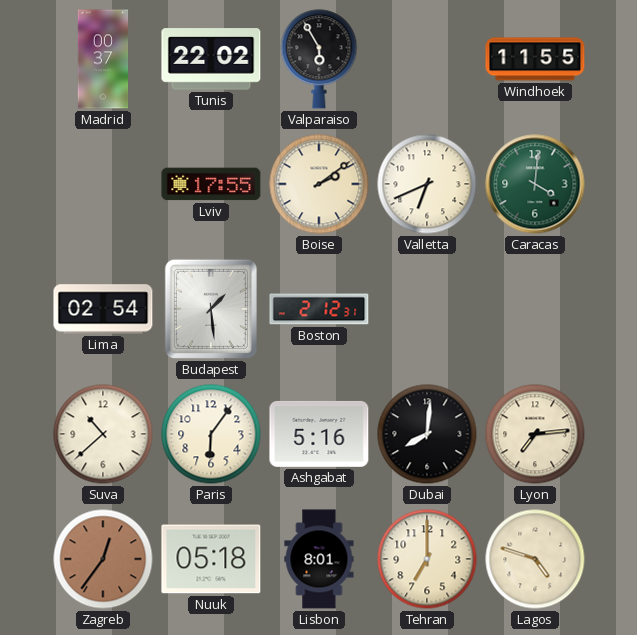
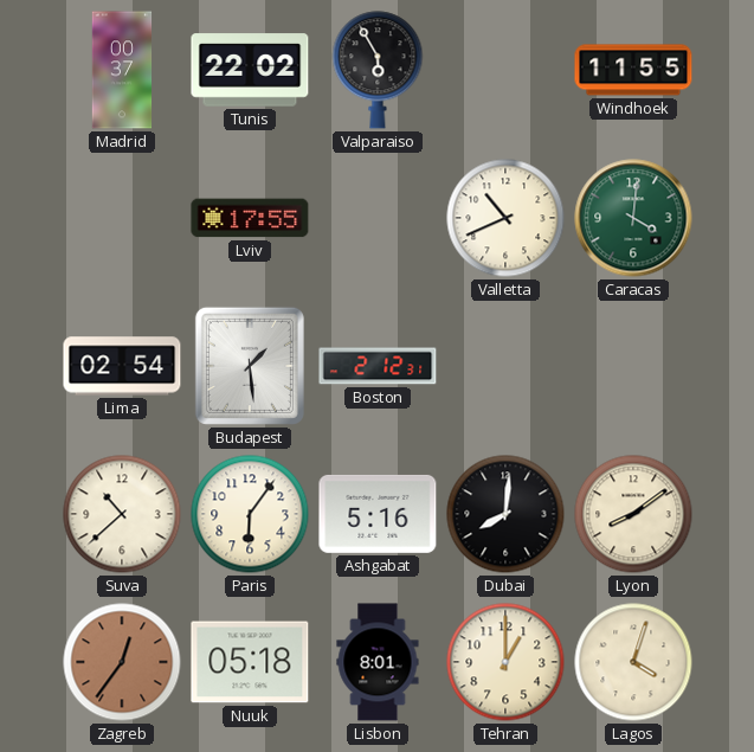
Boise: 2:09 -> none
Valletta: 6:41 -> 10:41
Lyon: 7:14 -> 8:09
Tehran: 7:00 -> 1:00
Lagos: 4:48 -> 4:03
